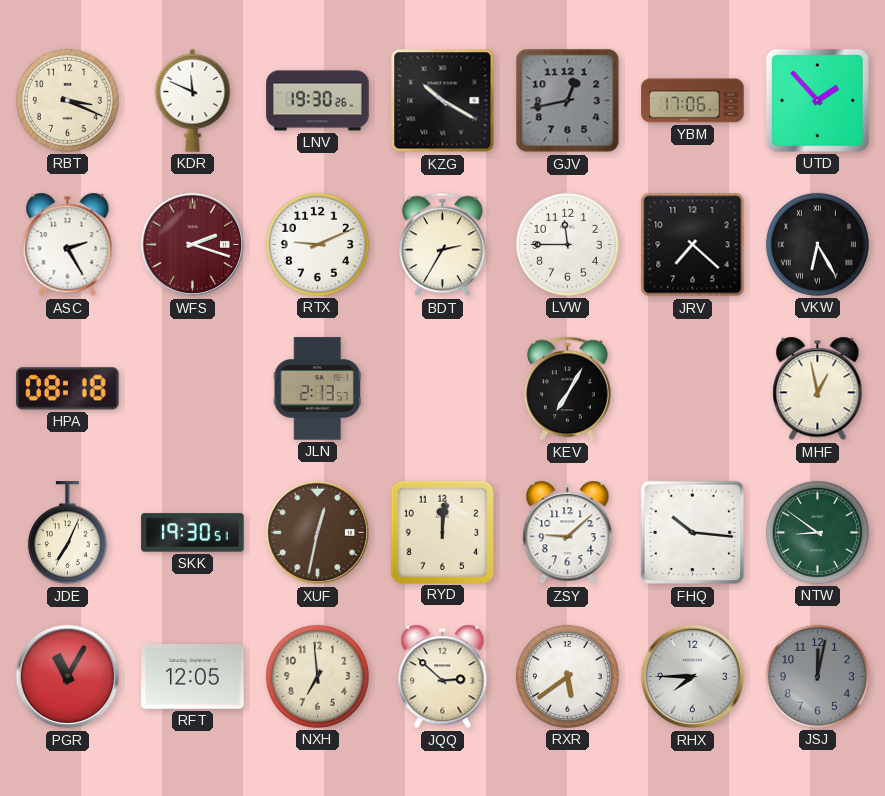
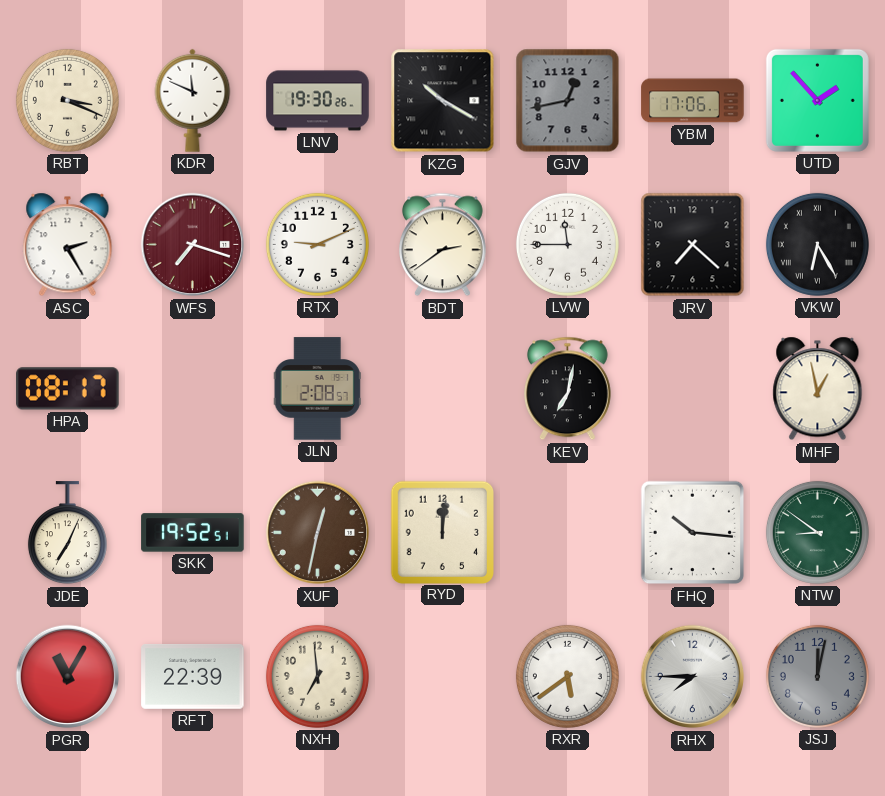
WFS: 2:18 -> 7:18
BDT: 2:35 -> 2:39
HPA: 08:18 -> 08:17
JLN: 2:13 -> 2:08
KEV: 7:05 -> 7:02
SKK: 19:30 -> 19:52
ZSY: 9:08 -> none
RFT: 12:05 -> 22:39
JQQ: 2:52 -> none
